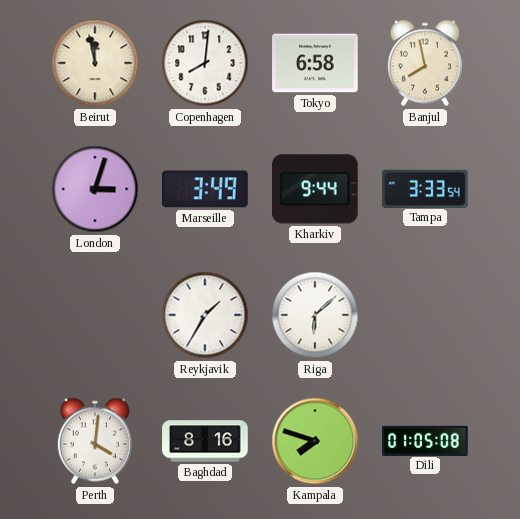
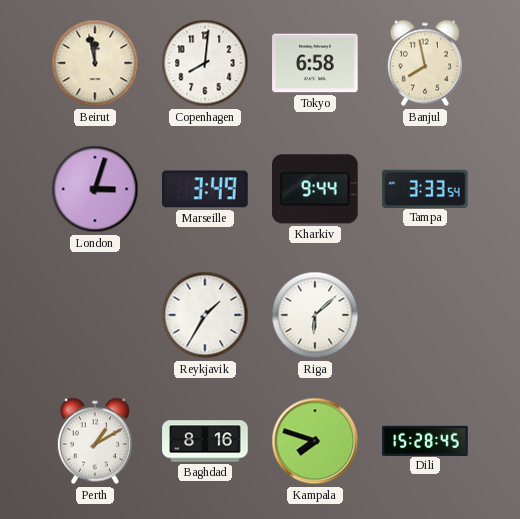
Perth: 4:01 -> 1:10
Dili: 01:05 -> 15:28
